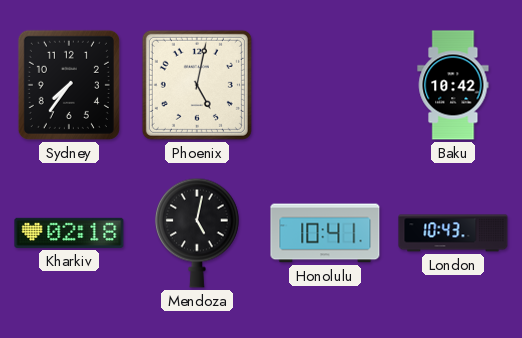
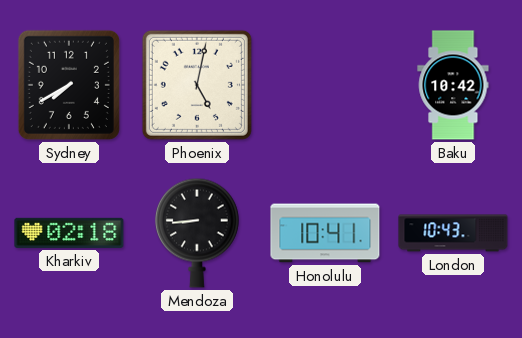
Sydney: 7:36 -> 7:40
Mendoza: 5:02 -> 8:44
